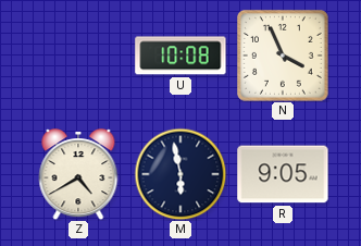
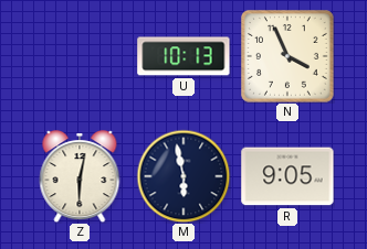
U: 10:08 -> 10:13
Z: 4:40 -> 6:02
